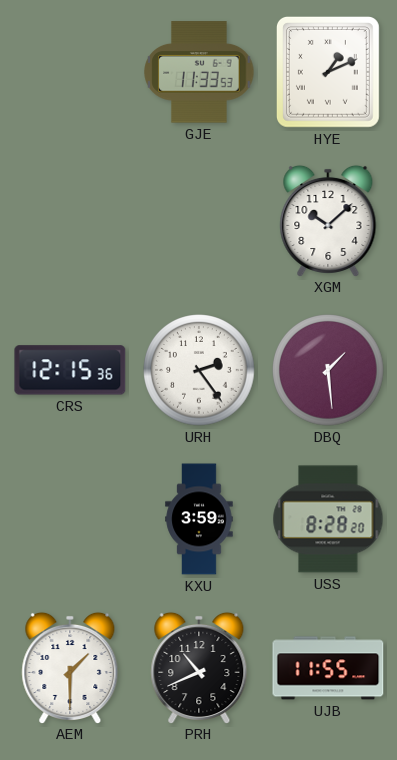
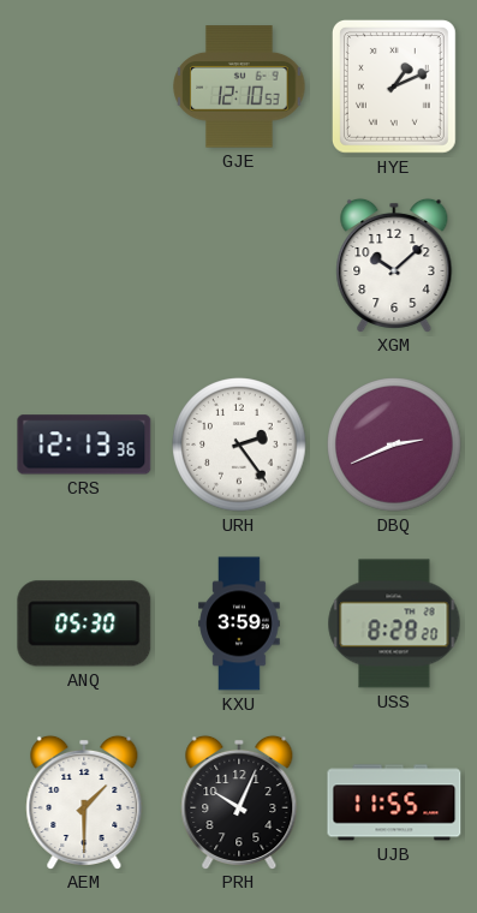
GJE: 11:33 -> 12:10
CRS: 12:15 -> 12:13
DBQ: 1:29 -> 2:41
ANQ: none -> 05:30
PRH: 10:41 -> 10:04
